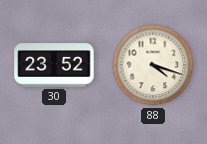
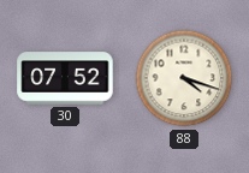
30: 23:52 -> 07:52
